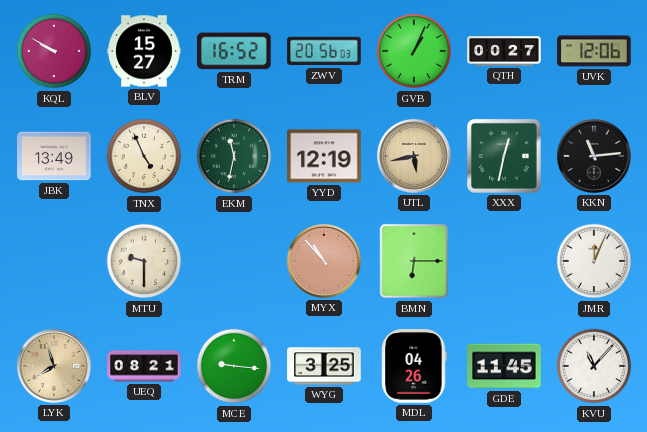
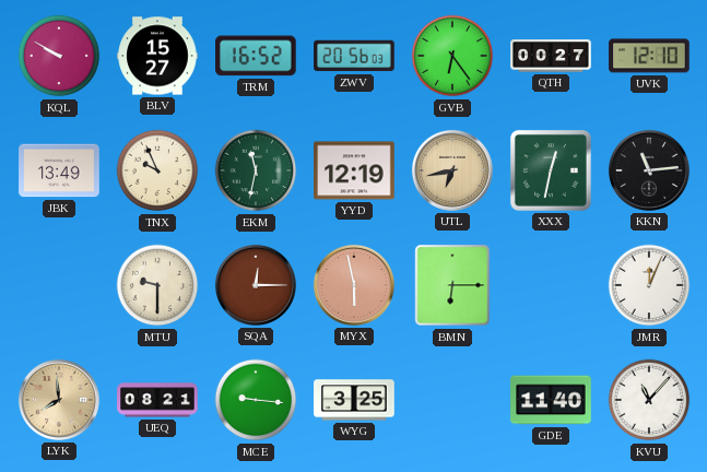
GVB: 1:04 -> 6:24
UVK: 12:06 -> 12:10
TNX: 4:56 -> 9:56
UTL: 5:43 -> 6:43
SQA: none -> 12:15
MYX: 10:53 -> 5:58
LYK: 7:57 -> 7:59
MDL: 04:26 -> none
GDE: 11:45 -> 11:40
